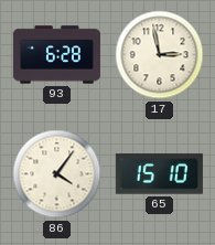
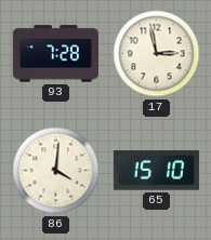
93: 6:28 -> 7:28
86: 4:06 -> 4:01
